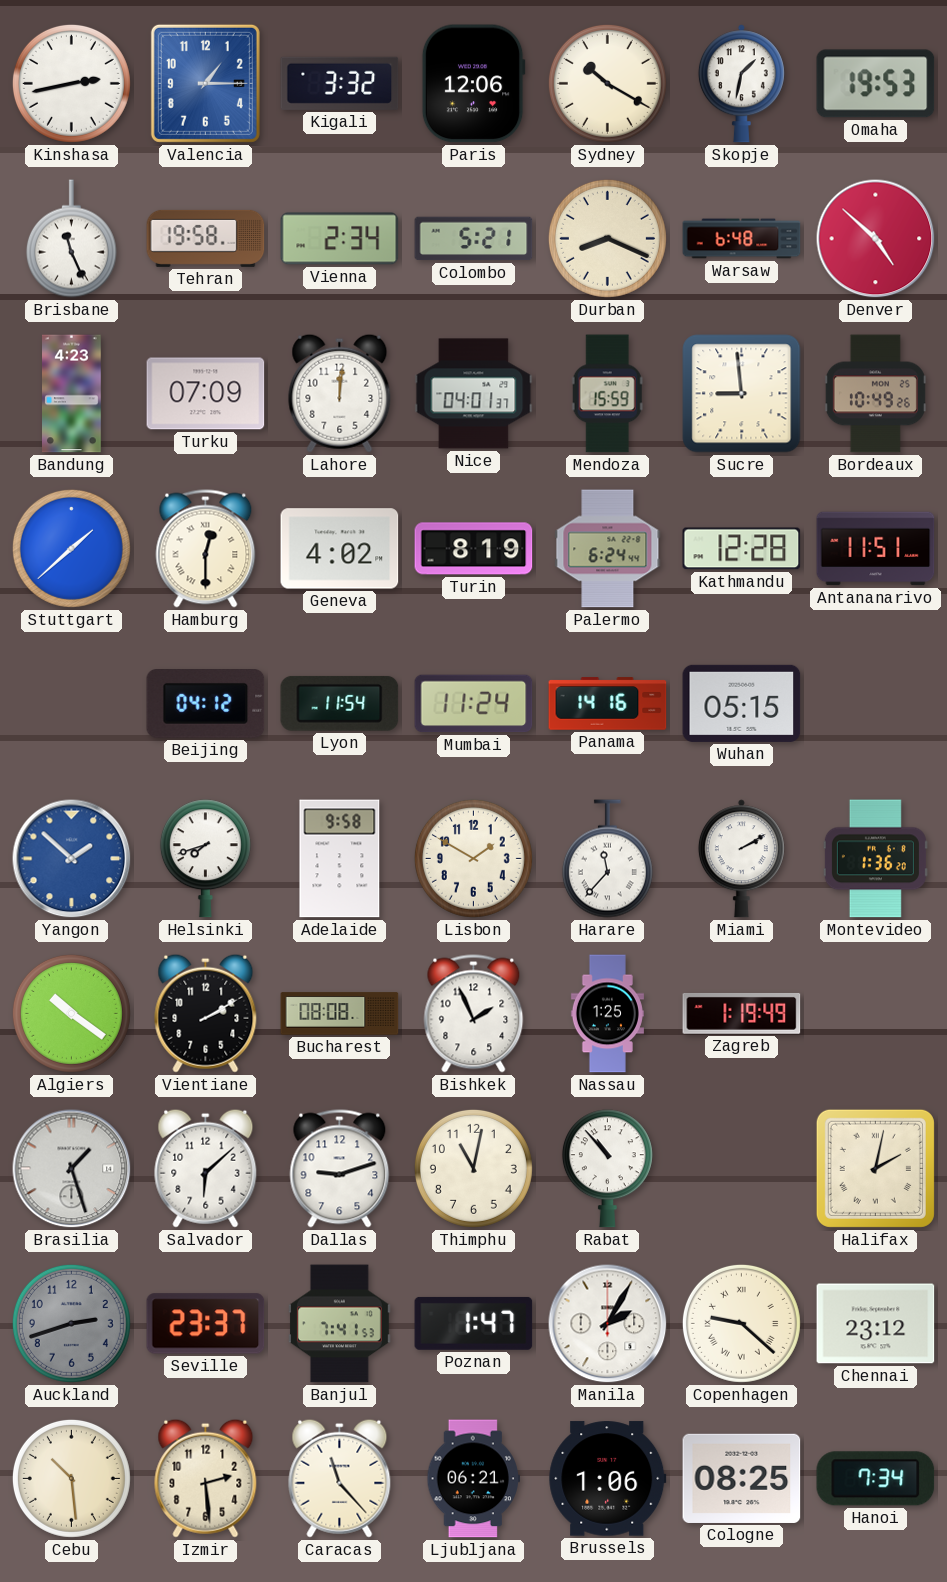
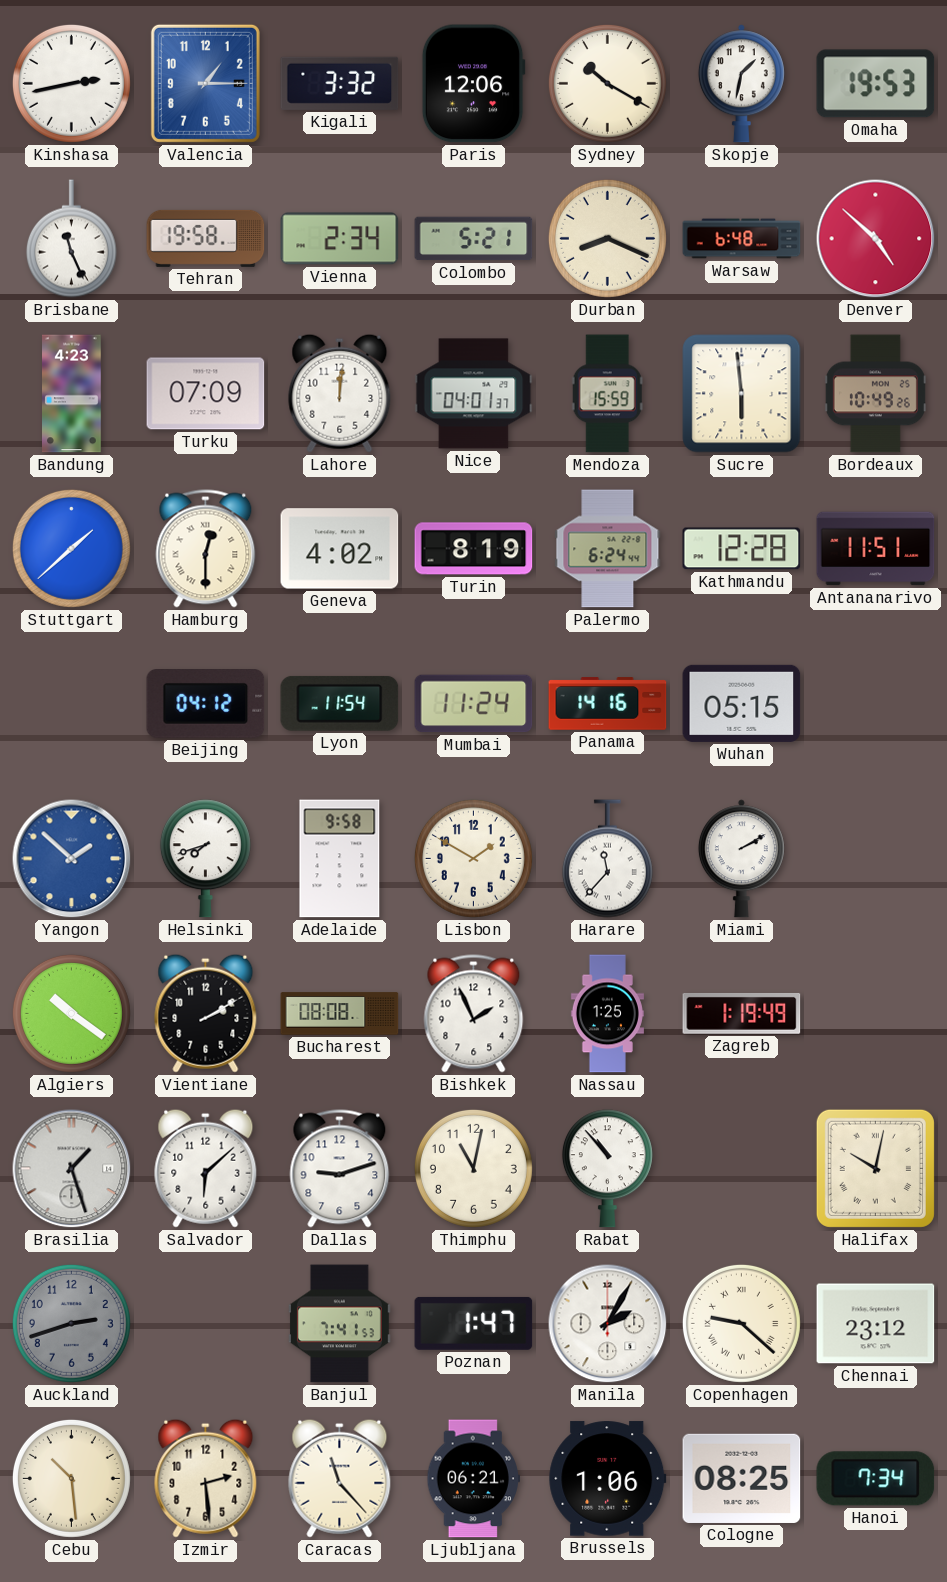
Sucre: 8:59 -> 5:59
Montevideo: 1:36 -> none
Halifax: 2:02 -> 10:02
Seville: 23:37 -> none
